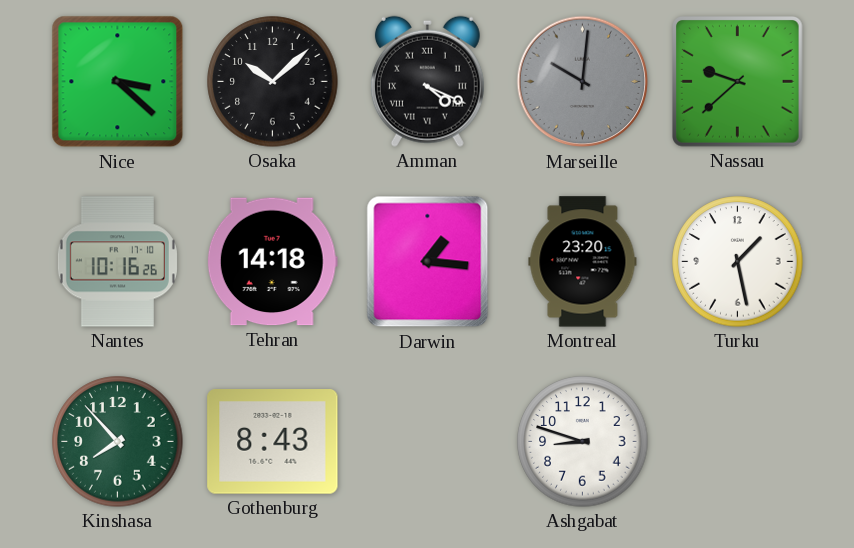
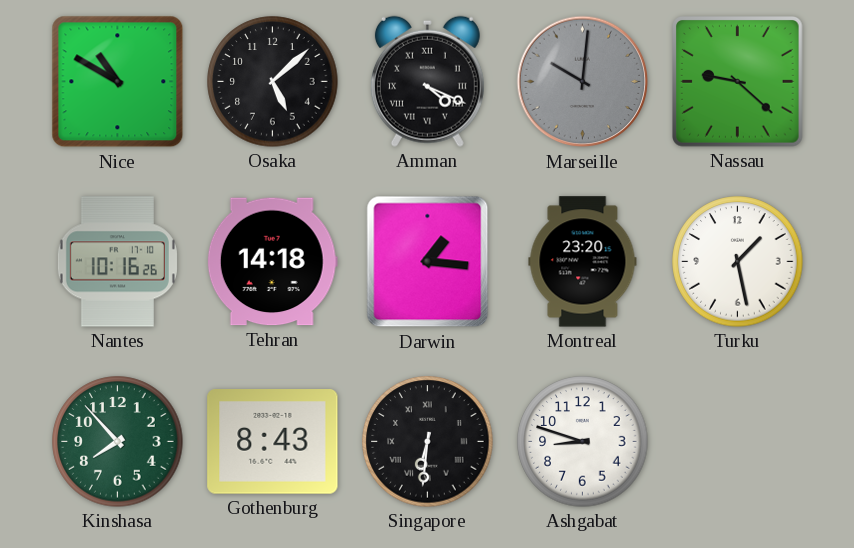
Nice: 3:22 -> 10:50
Osaka: 10:08 -> 5:08
Nassau: 9:38 -> 9:22
Singapore: none -> 6:31
